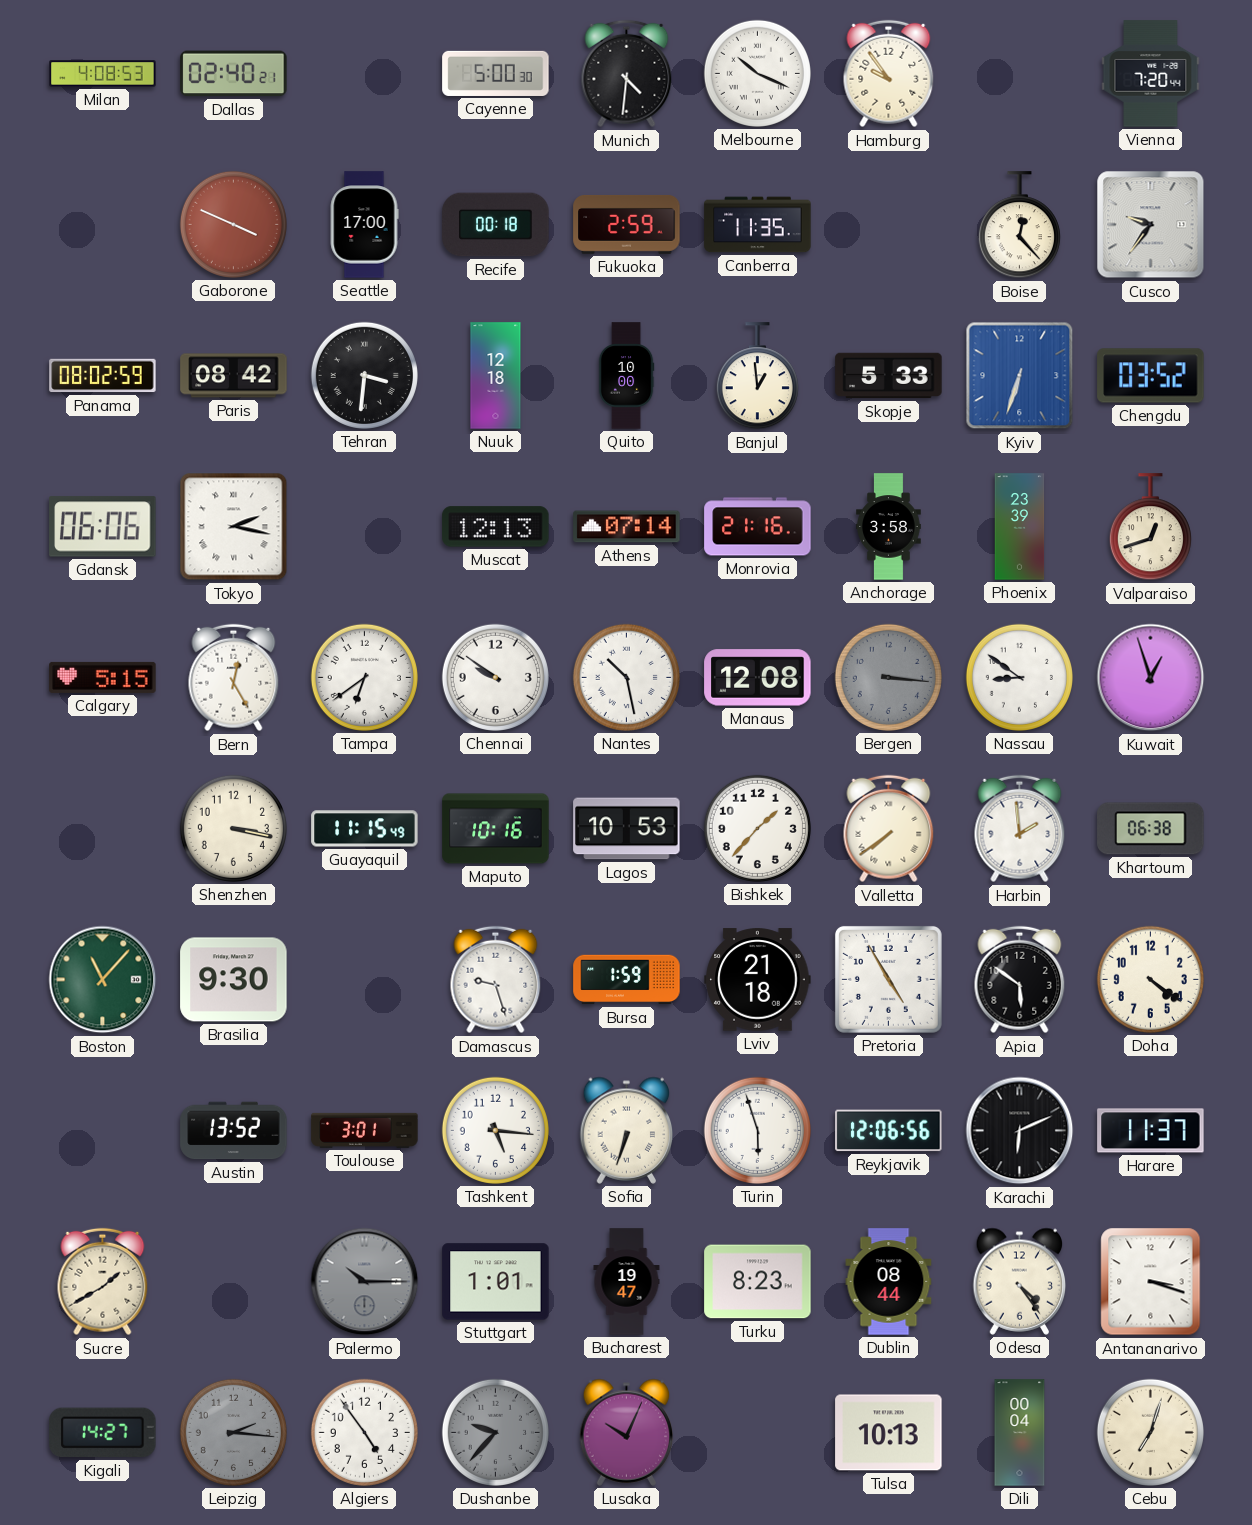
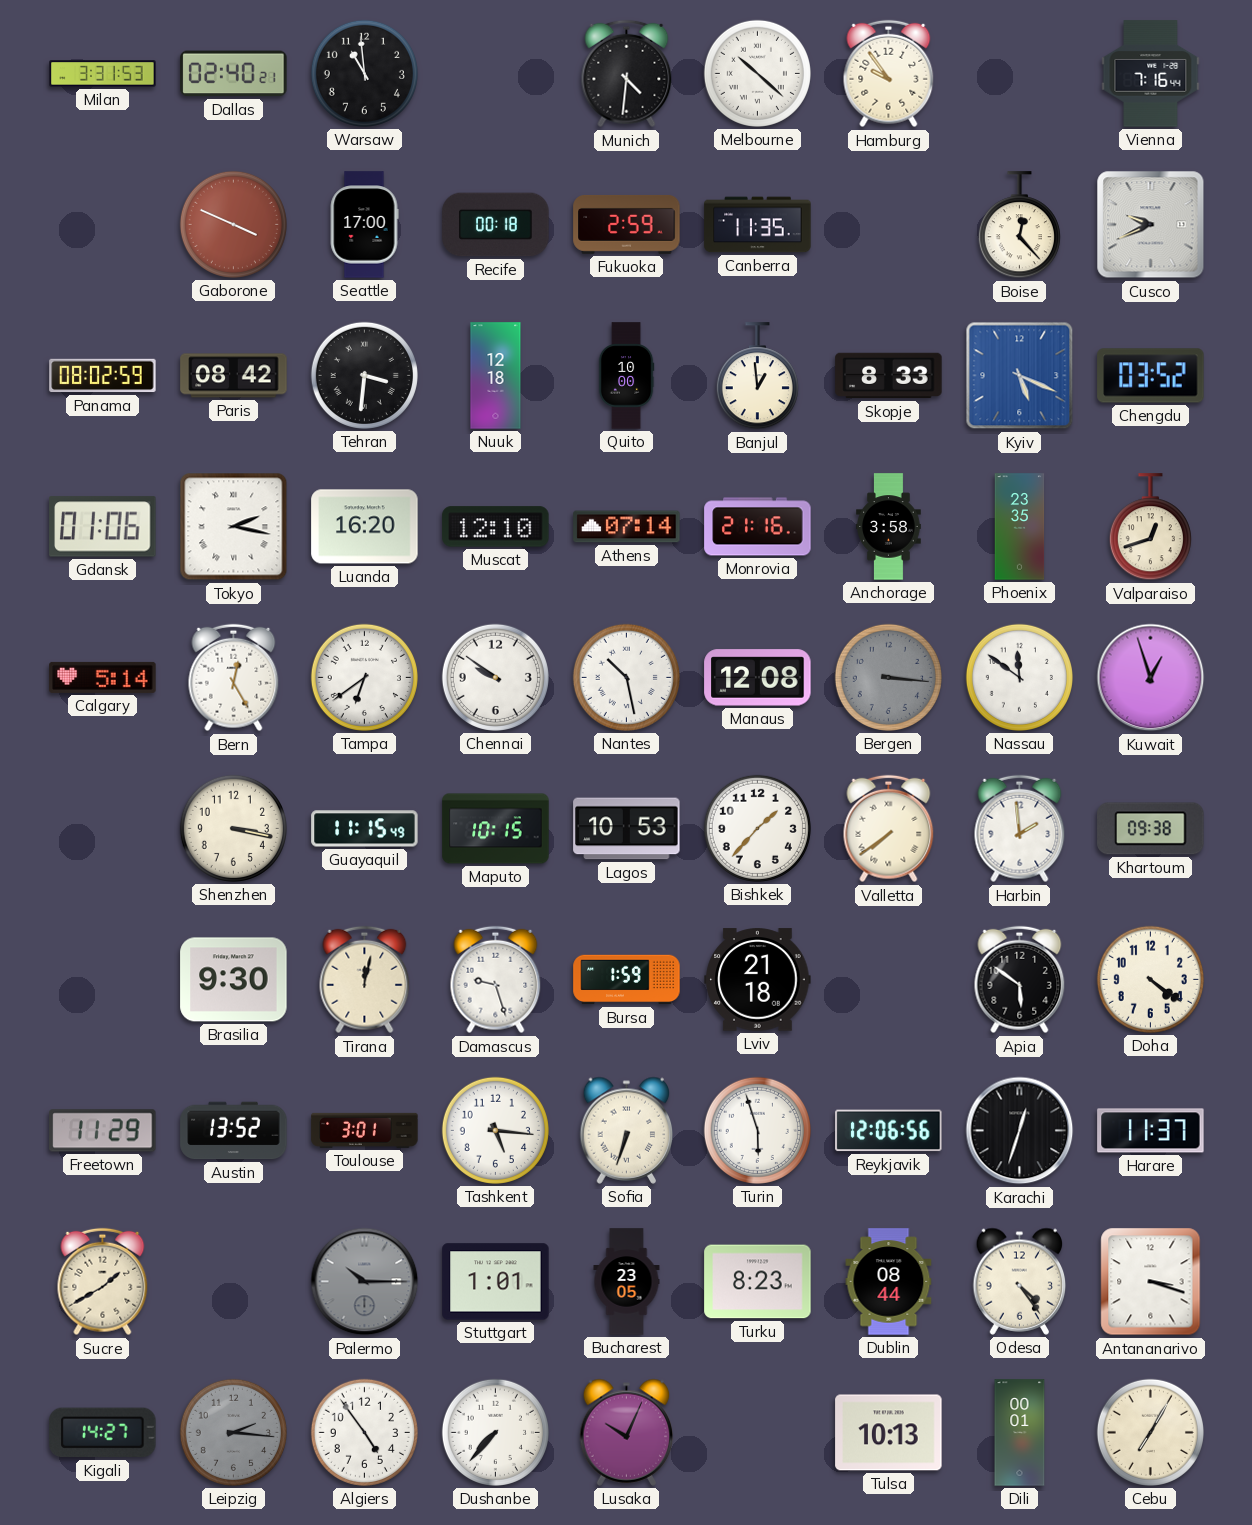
Milan: 4:08 -> 3:31
Warsaw: none -> 10:59
Cayenne: 5:00 -> none
Melbourne: 10:19 -> 10:22
Vienna: 7:20 -> 7:16
Cusco: 9:36 -> 9:41
Skopje: 5:33 -> 8:33
Kyiv: 6:33 -> 5:19
Gdansk: 06:06 -> 01:06
Luanda: none -> 16:20
Muscat: 12:13 -> 12:10
Phoenix: 23:39 -> 23:35
Calgary: 5:15 -> 5:14
Nassau: 8:51 -> 11:51
Maputo: 10:16 -> 10:15
Khartoum: 06:38 -> 09:38
Boston: 11:07 -> none
Tirana: none -> 12:02
Pretoria: 4:55 -> none
Freetown: none -> 11:29
Karachi: 6:11 -> 12:33
Bucharest: 19:47 -> 23:05
Dushanbe: 9:37 -> 7:37
Dushanbe dial: grey -> white
Dili: 00:04 -> 00:01
Cebu: 7:03 -> 7:05
